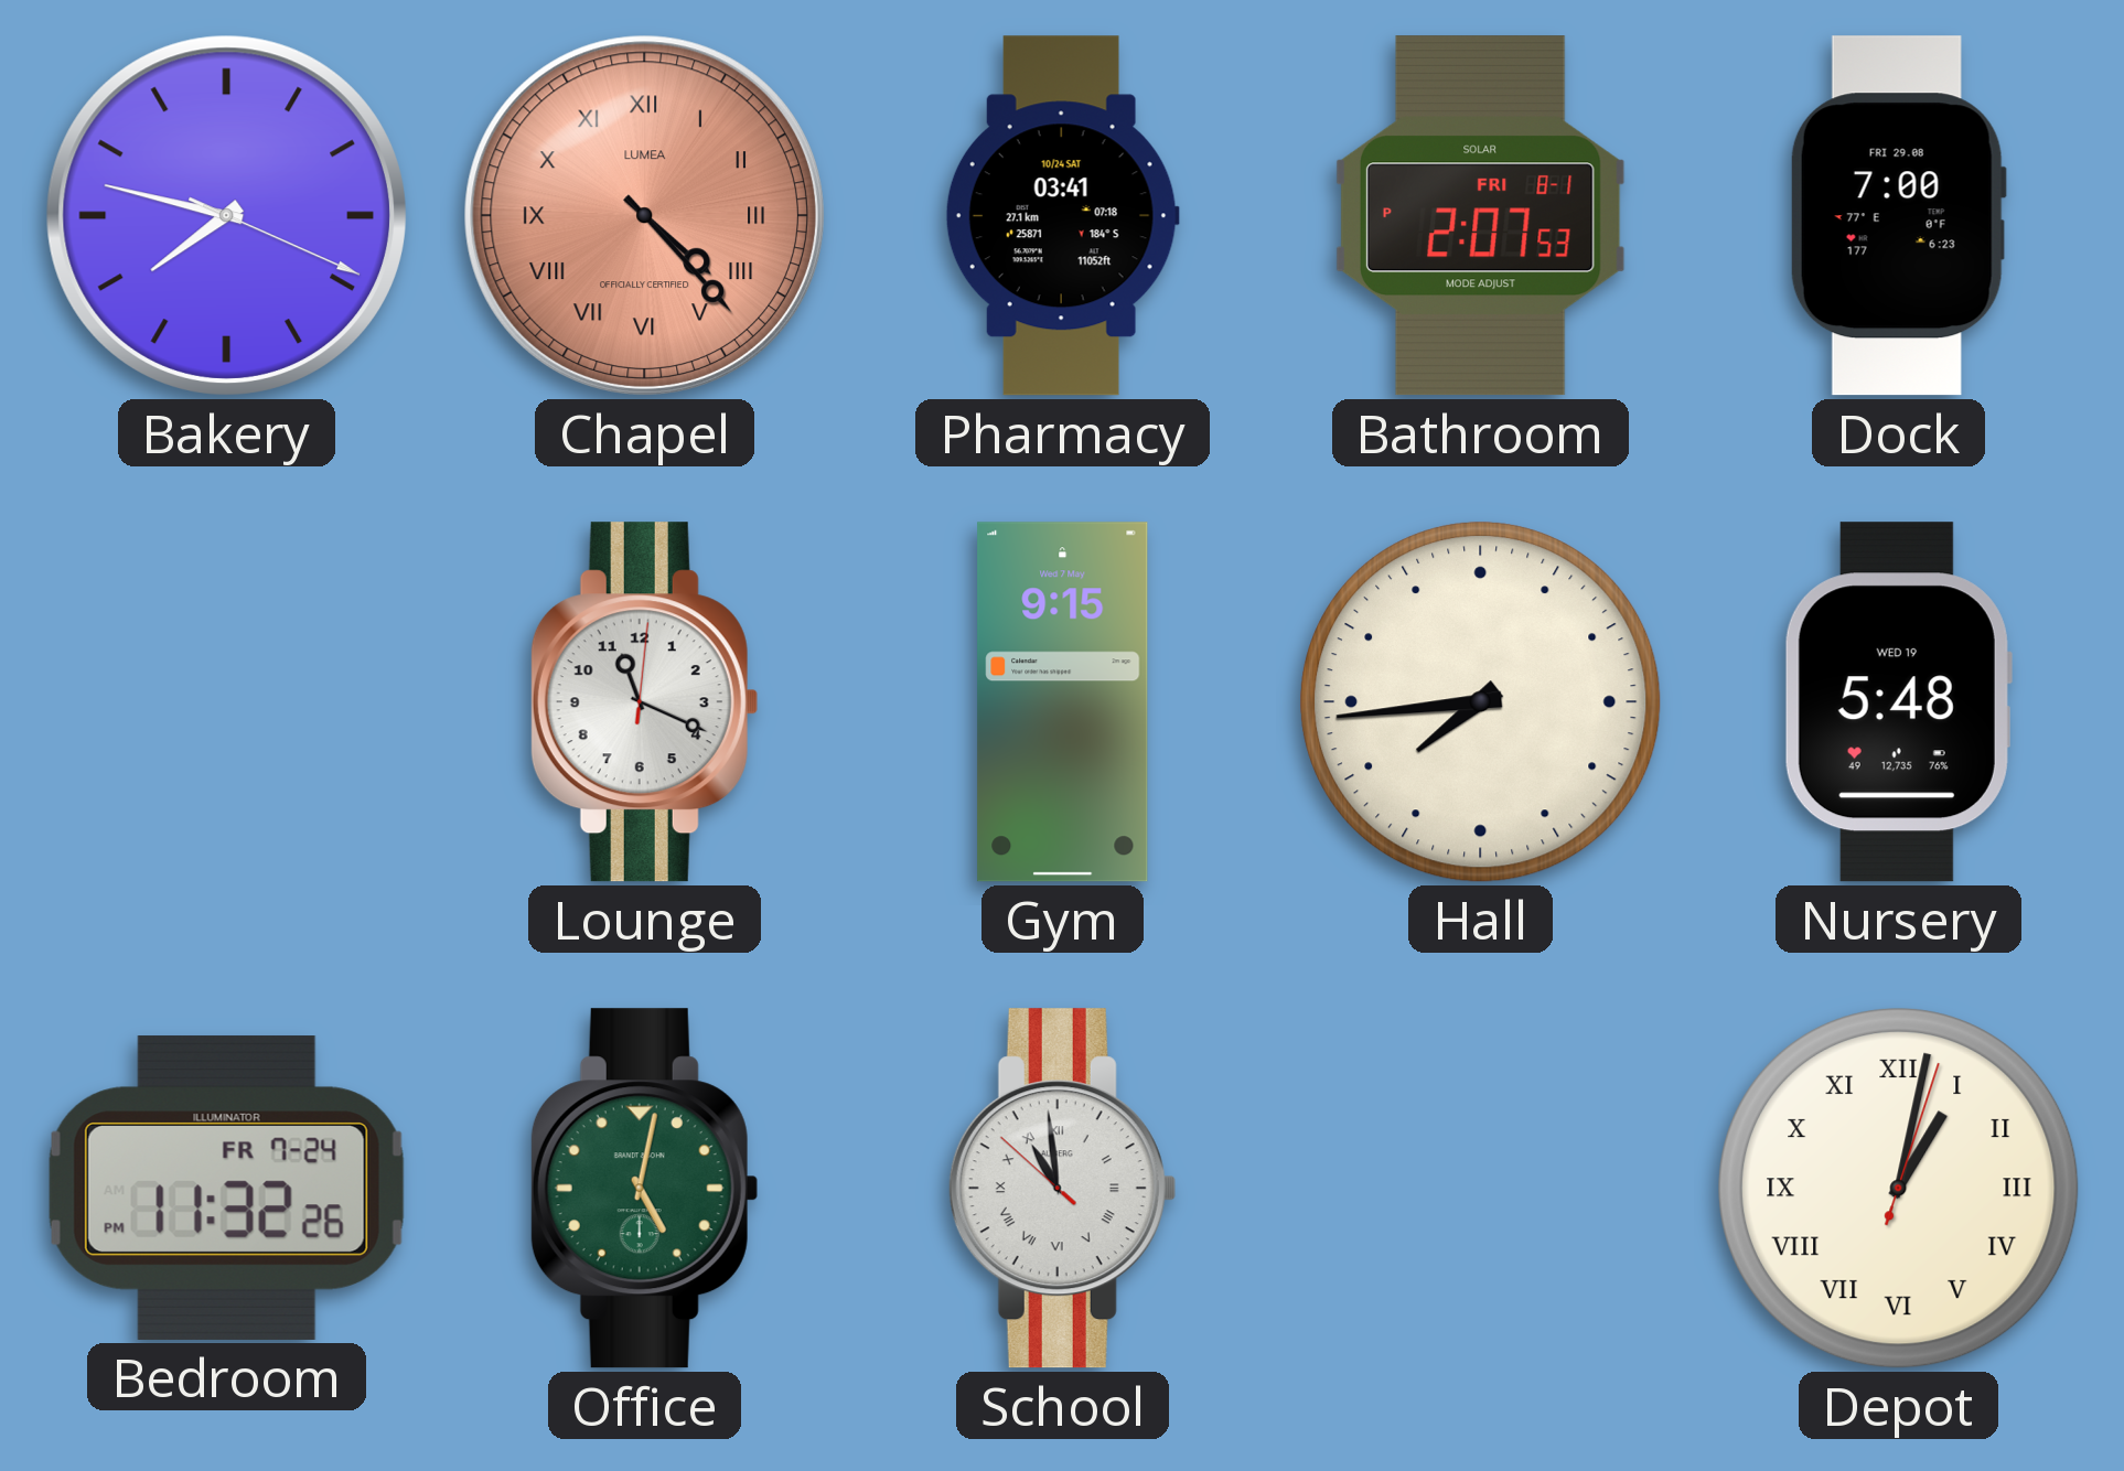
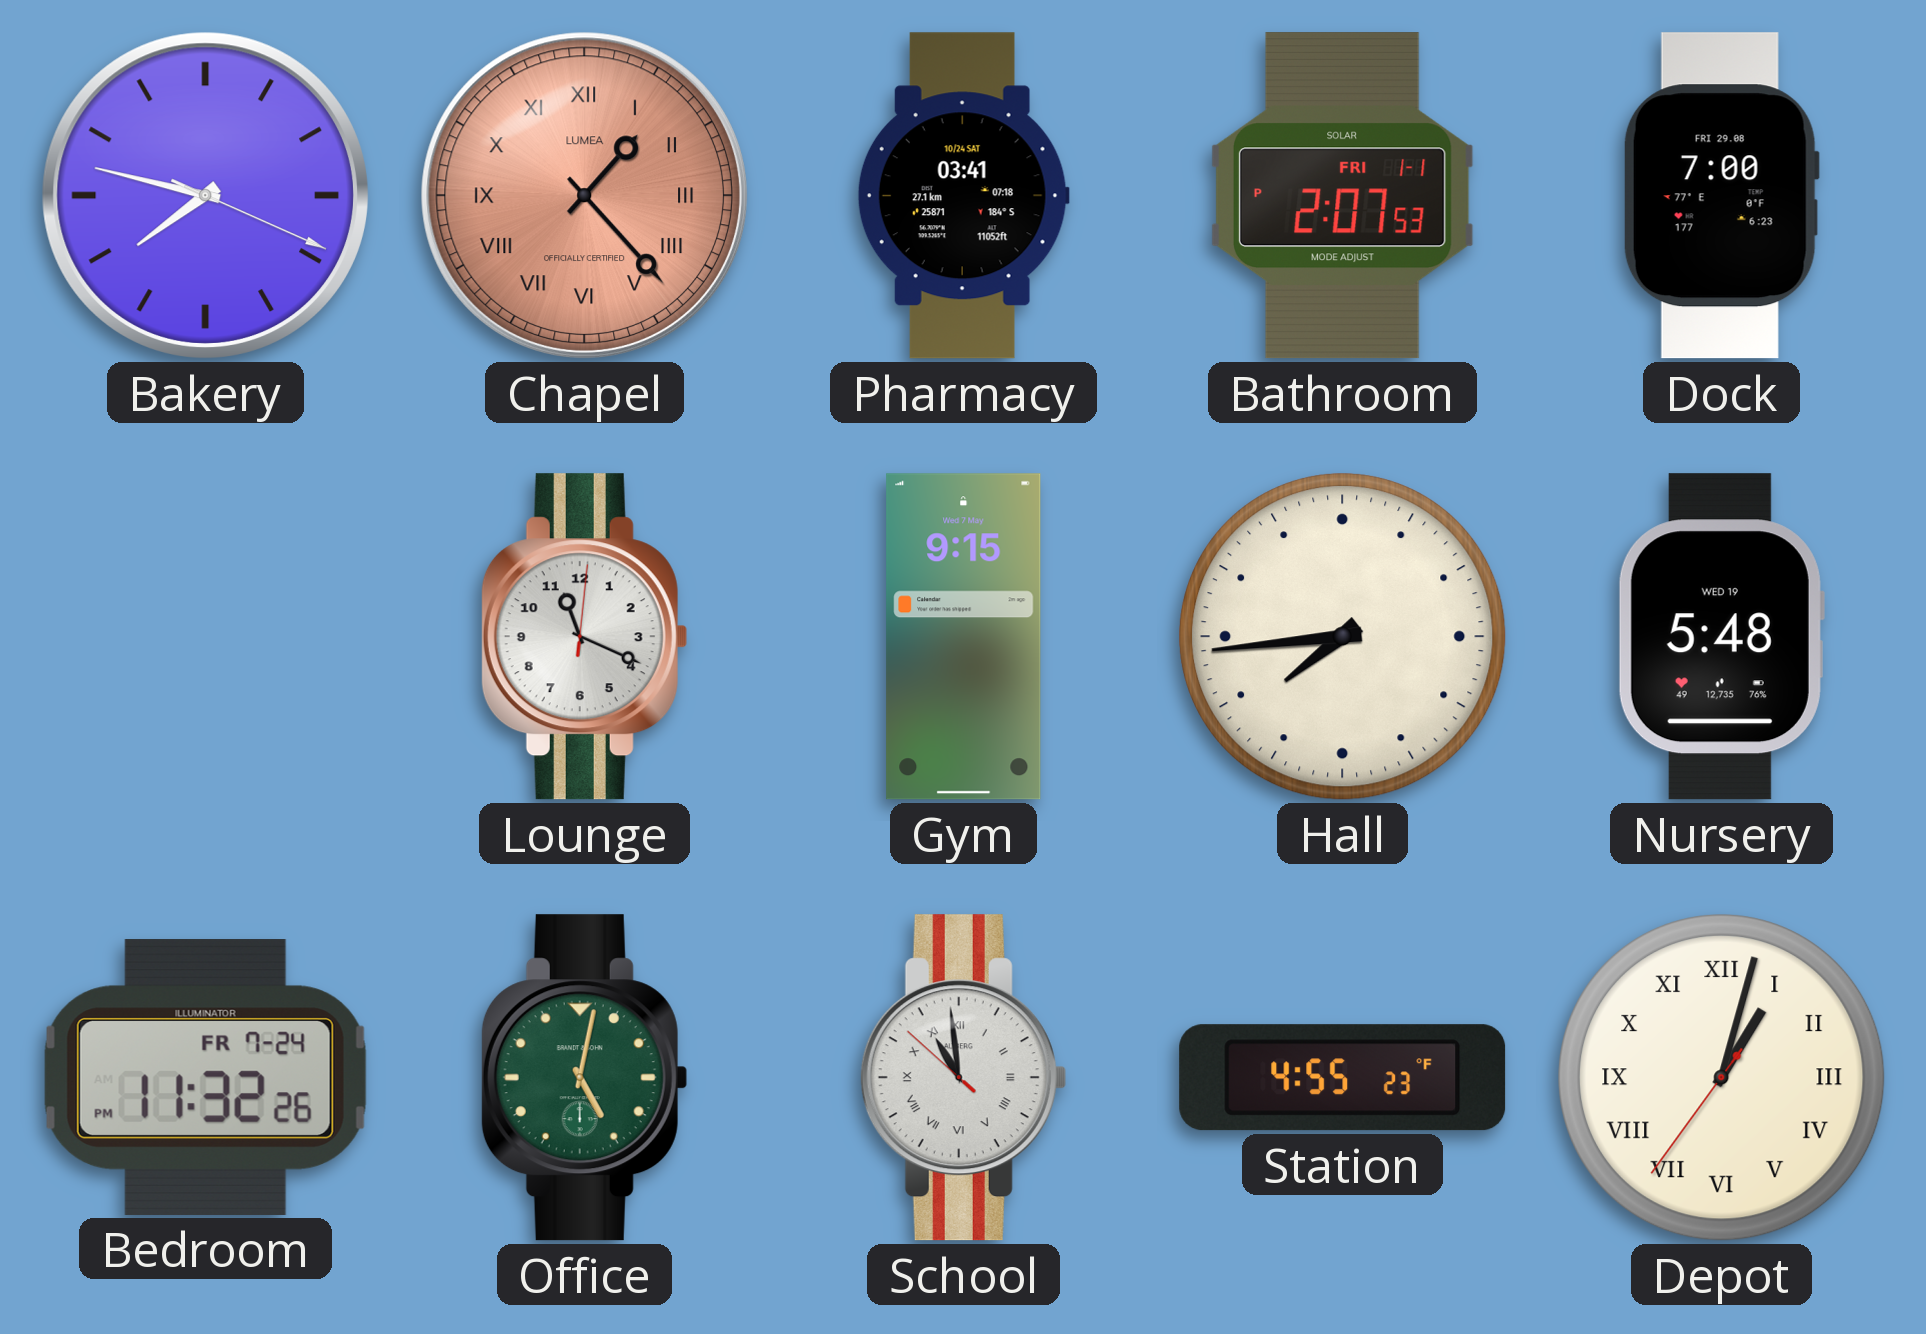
Chapel: 4:23 -> 1:23
Bathroom date: FRI 8-1 -> FRI 1-1
Station: none -> 4:55
Depot: 1:02:03 -> 1:02:36
